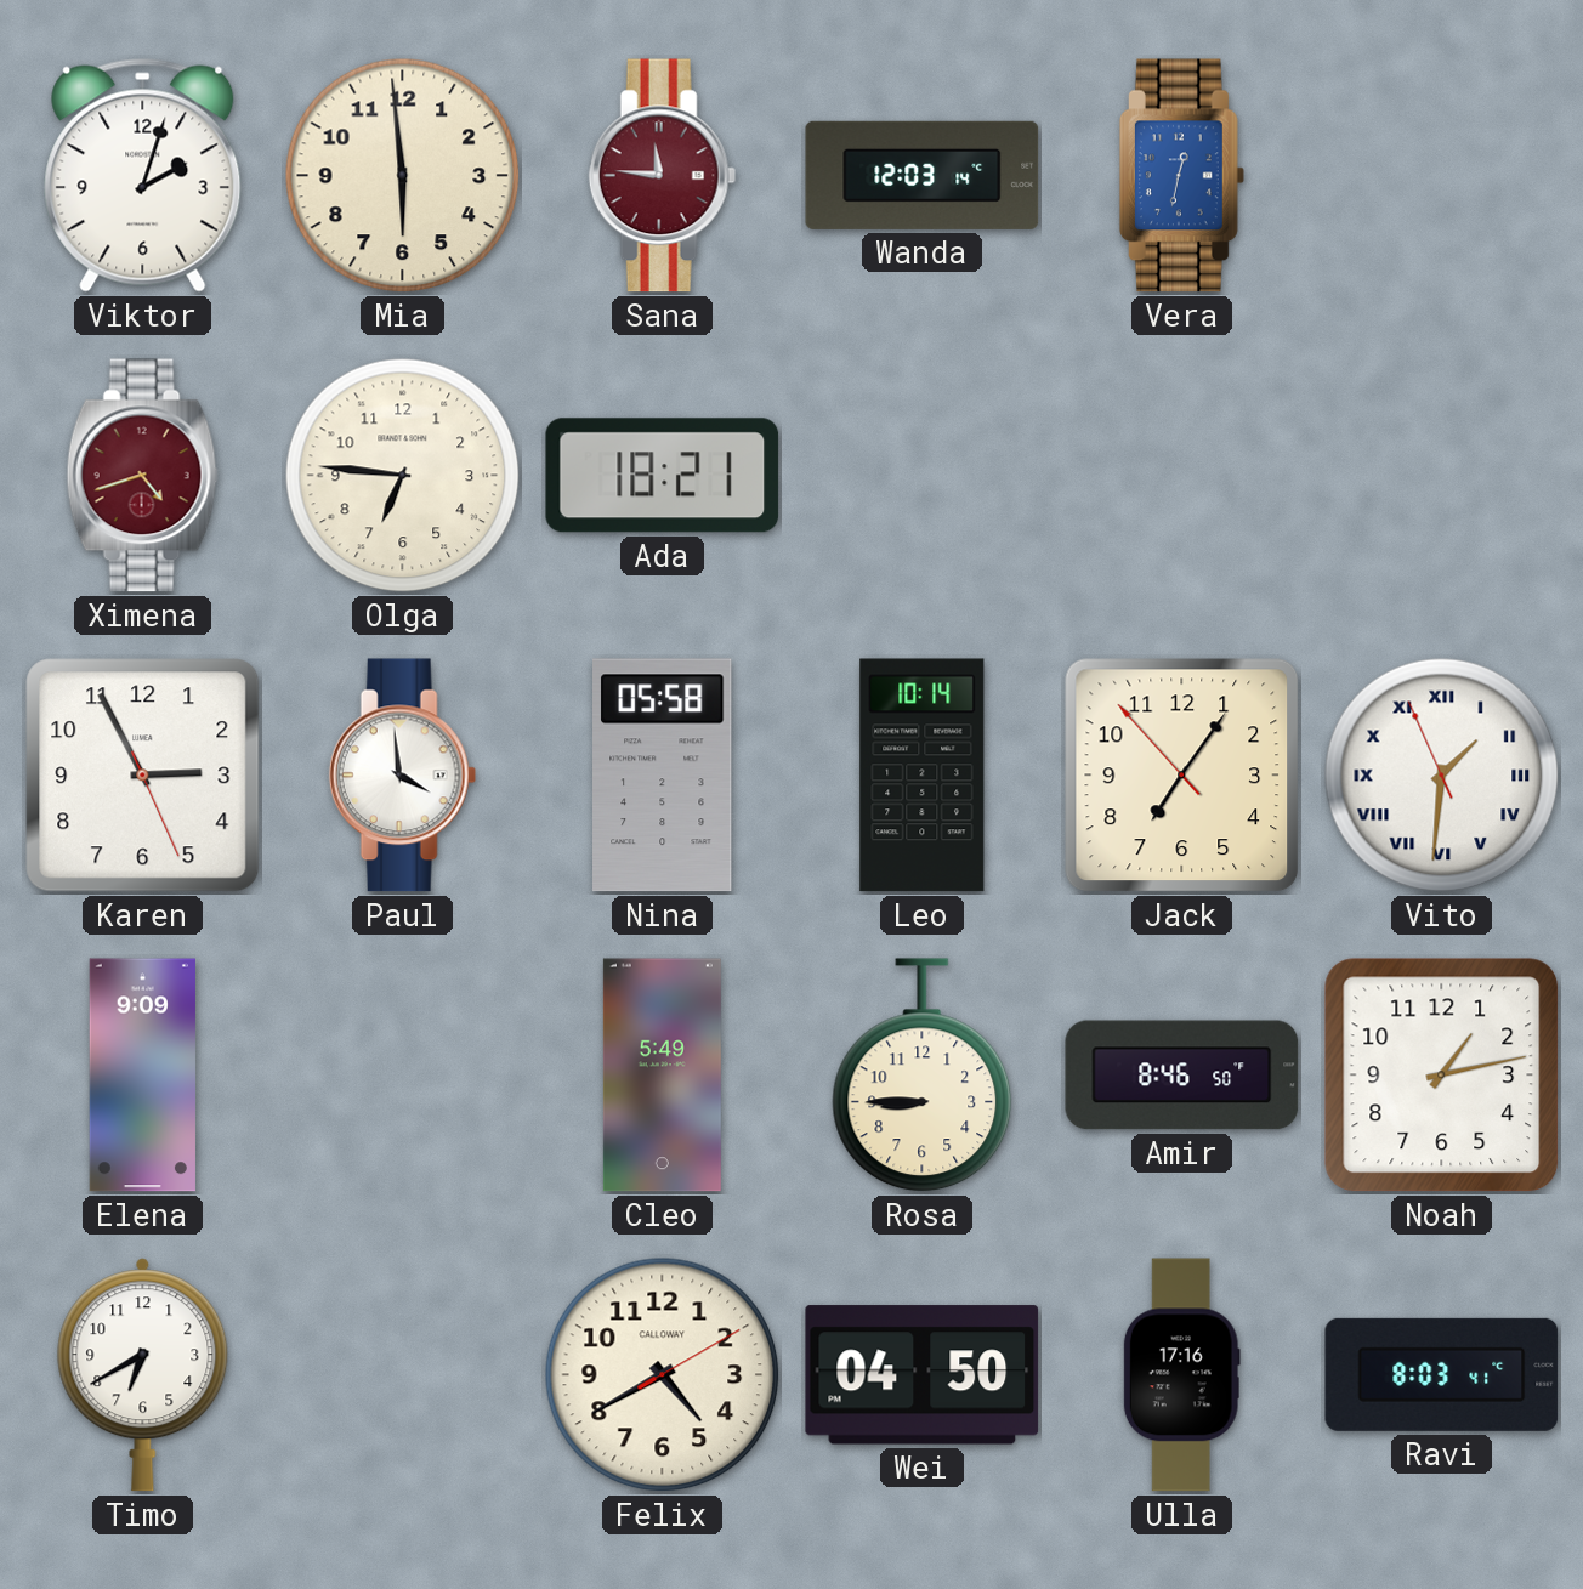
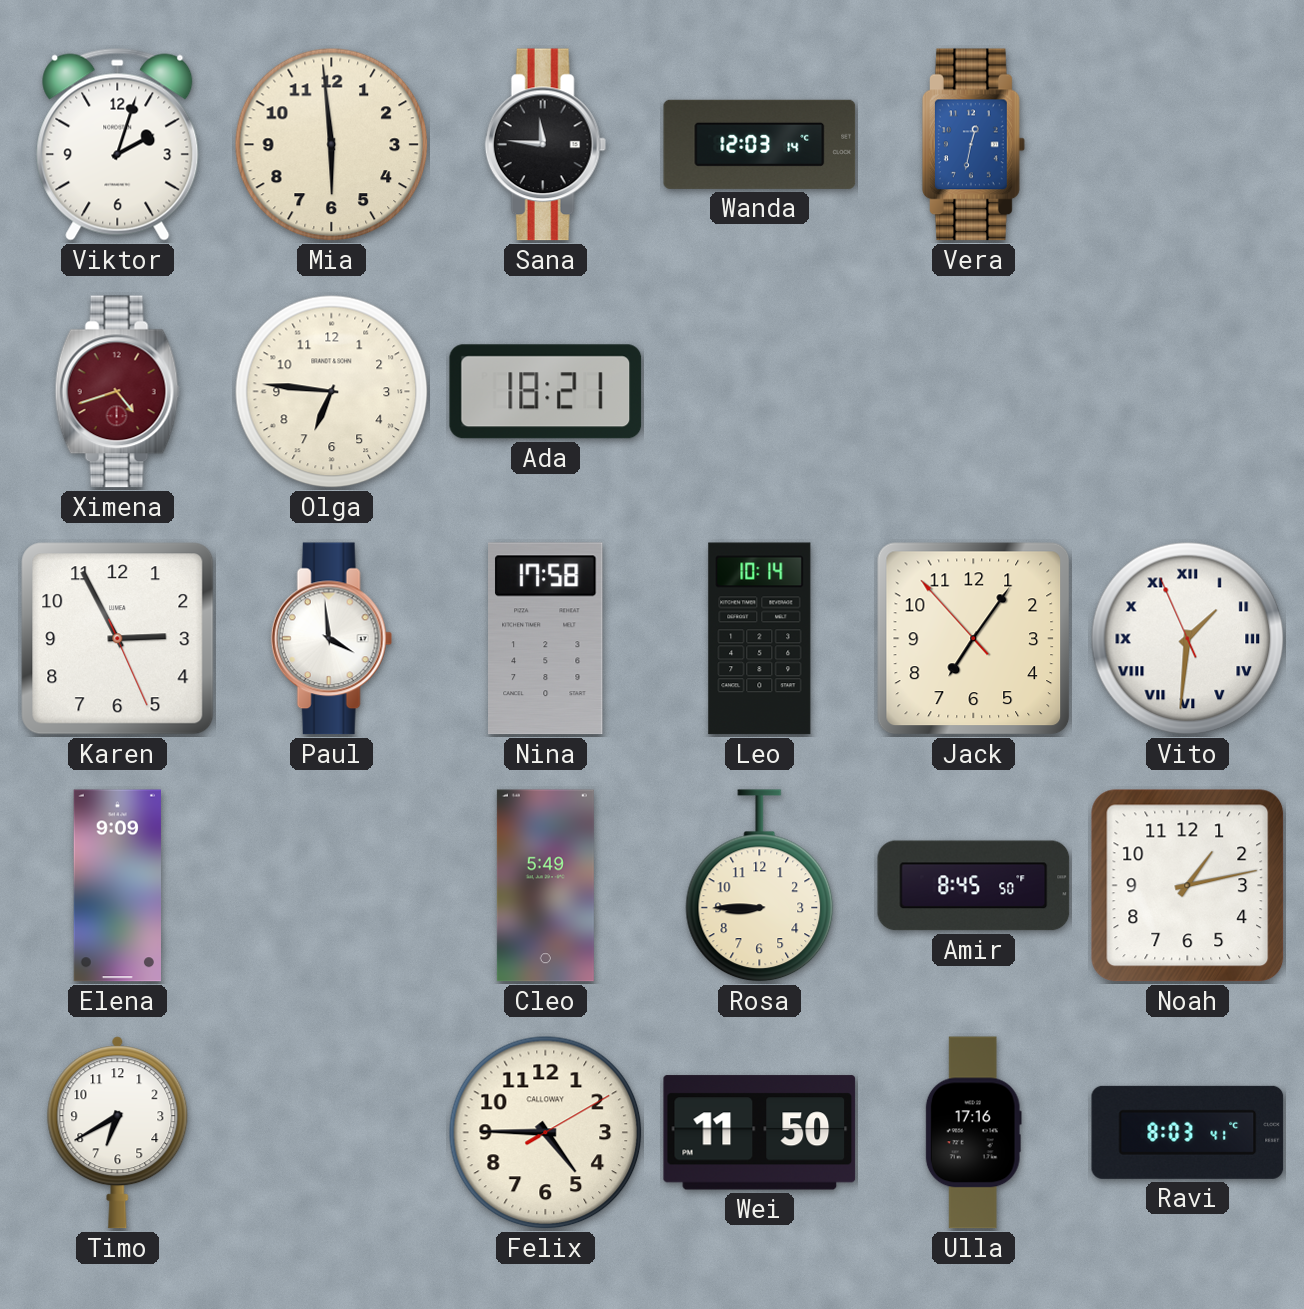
Sana dial: burgundy -> black
Nina: 05:58 -> 17:58
Amir: 8:46 -> 8:45
Felix: 4:40 -> 4:45
Wei: 04:50 -> 11:50
